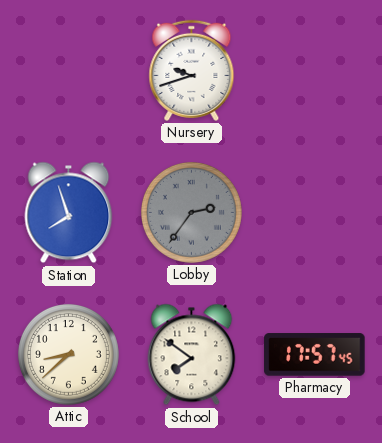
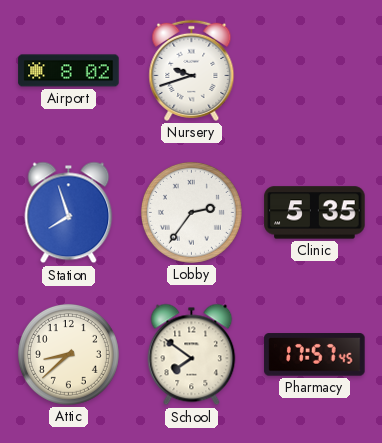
Airport: none -> 8:02
Lobby dial: grey -> white
Clinic: none -> 5:35
